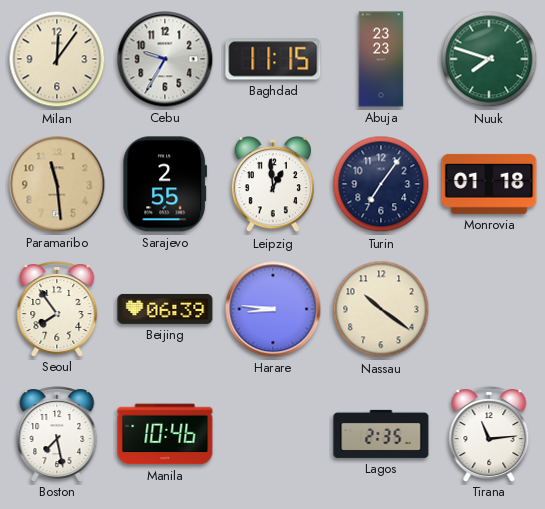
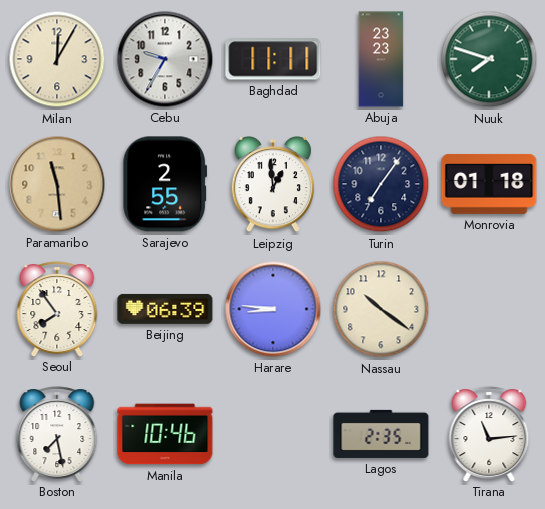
Milan: 12:06 -> 12:05
Baghdad: 11:15 -> 11:11
